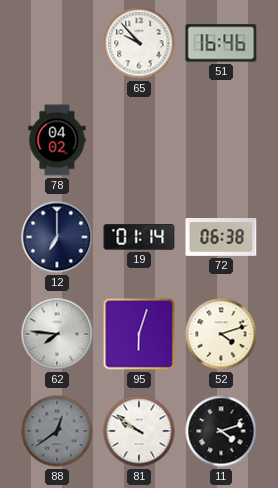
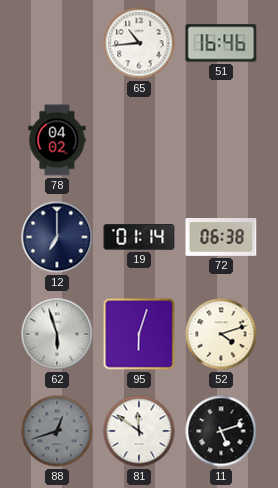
65: 9:53 -> 10:44
62: 7:46 -> 5:57
88: 12:39 -> 12:42
81: 9:51 -> 11:51
11: 4:12 -> 5:12
